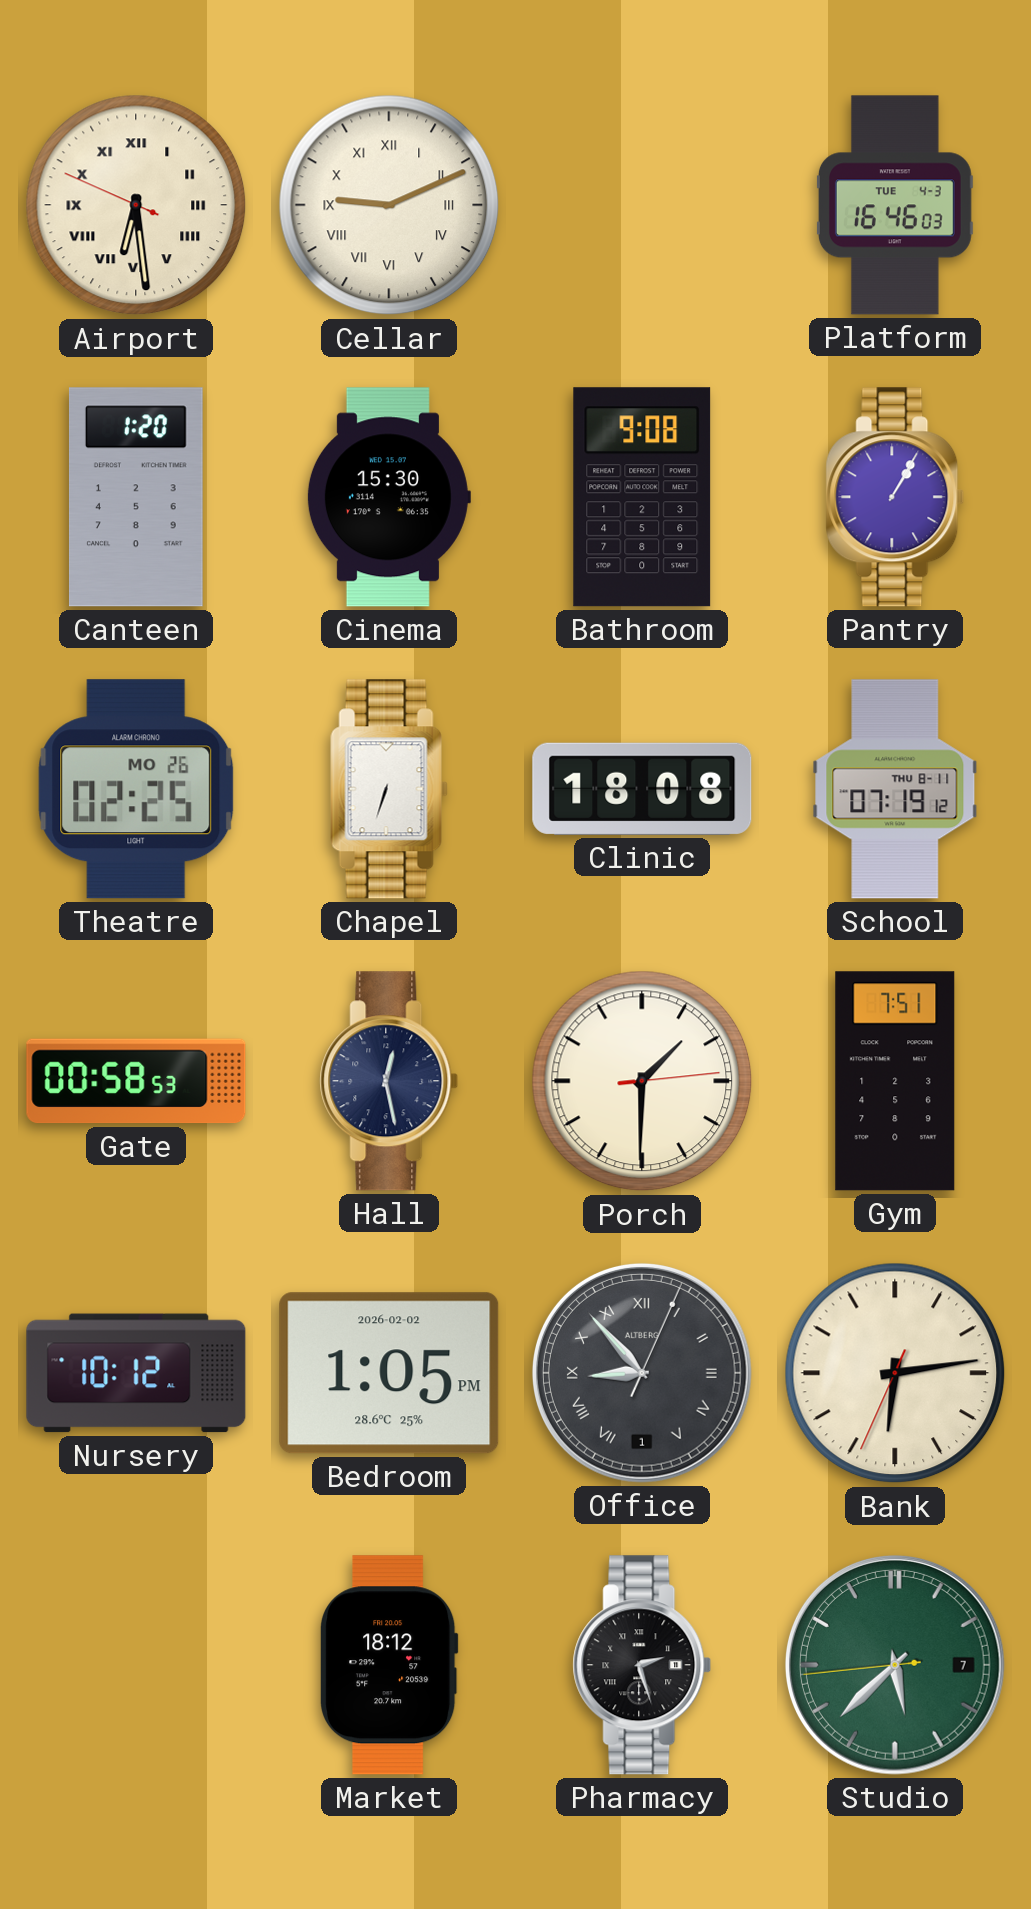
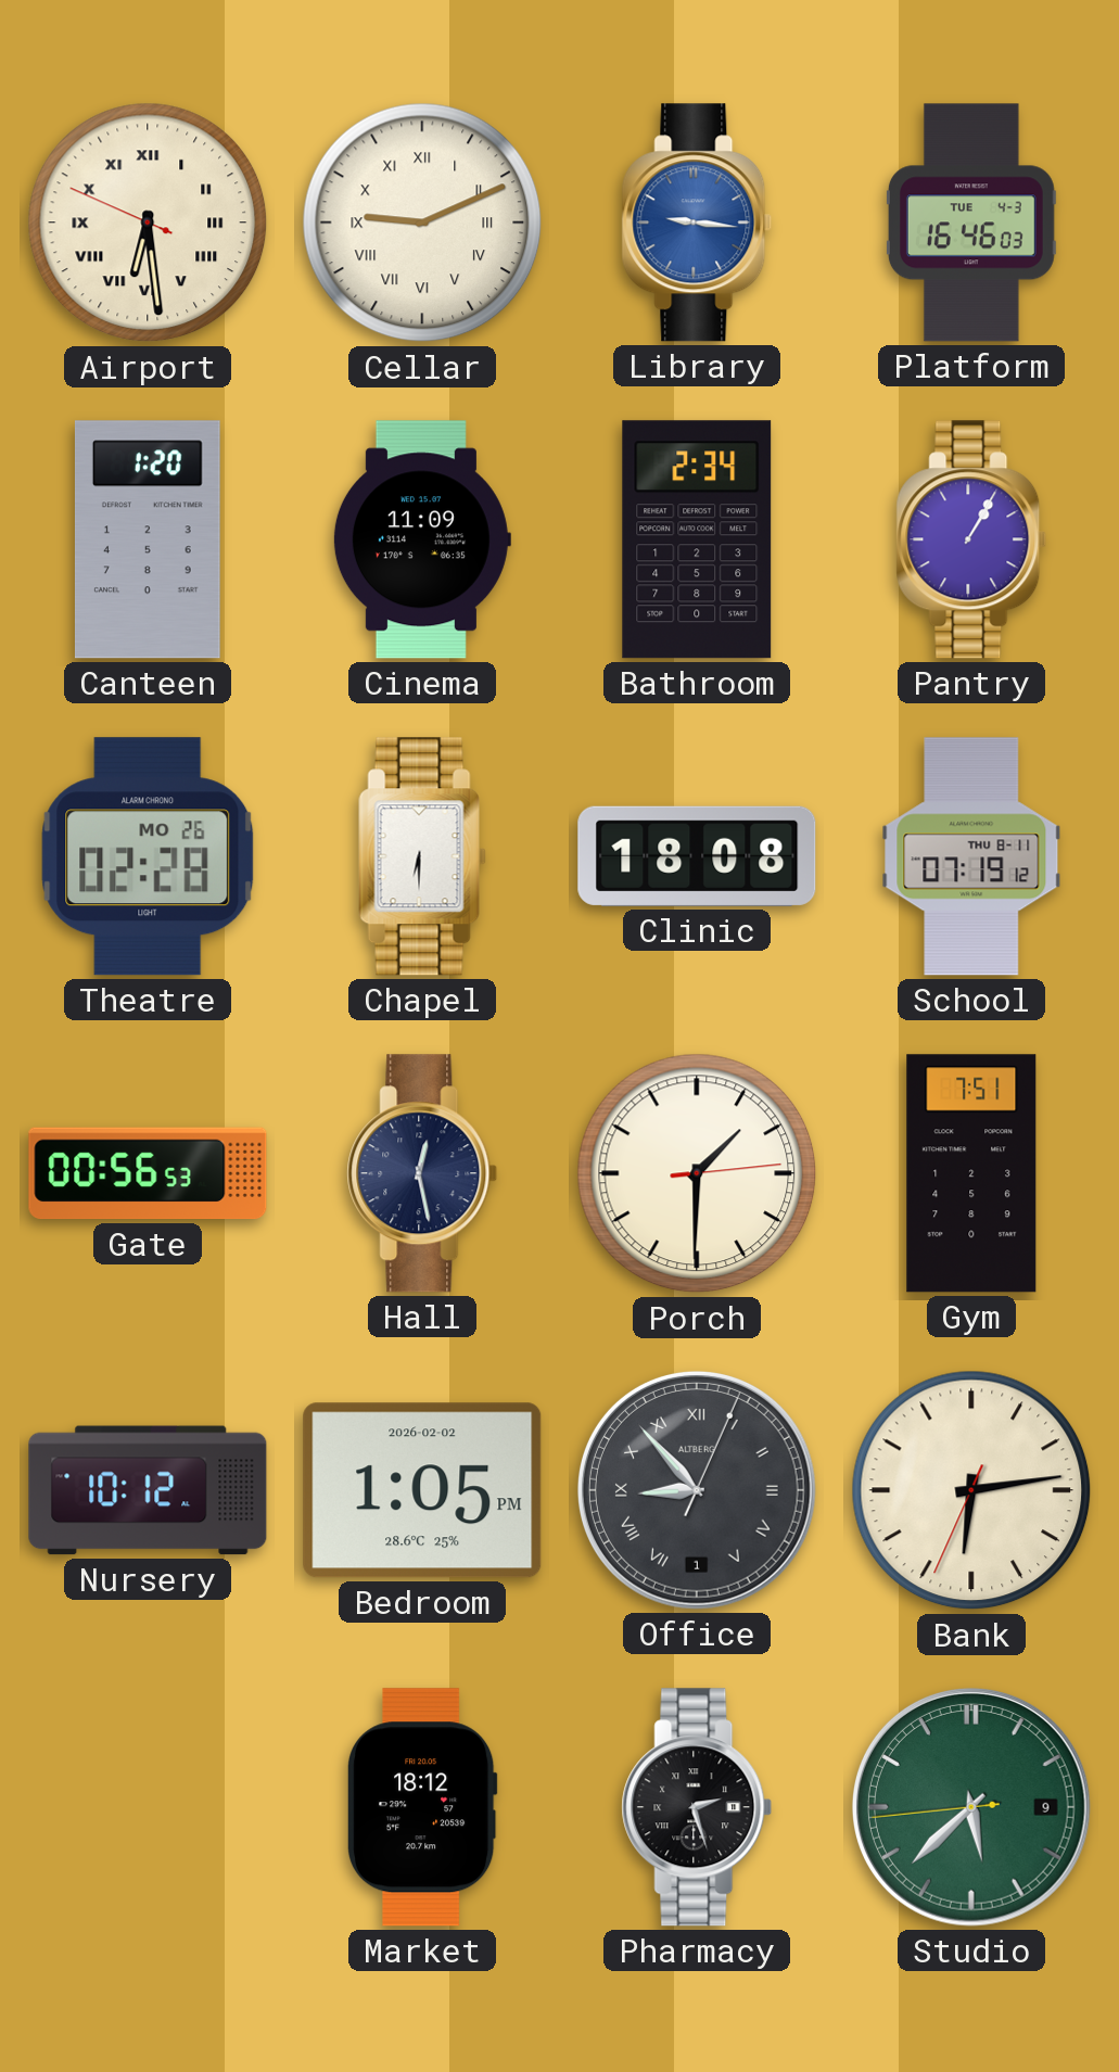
Library: none -> 9:16
Cinema: 15:30 -> 11:09
Bathroom: 9:08 -> 2:34
Theatre: 02:25 -> 02:28
Chapel: 6:33 -> 6:30
Gate: 00:58 -> 00:56
Studio date: 7 -> 9
